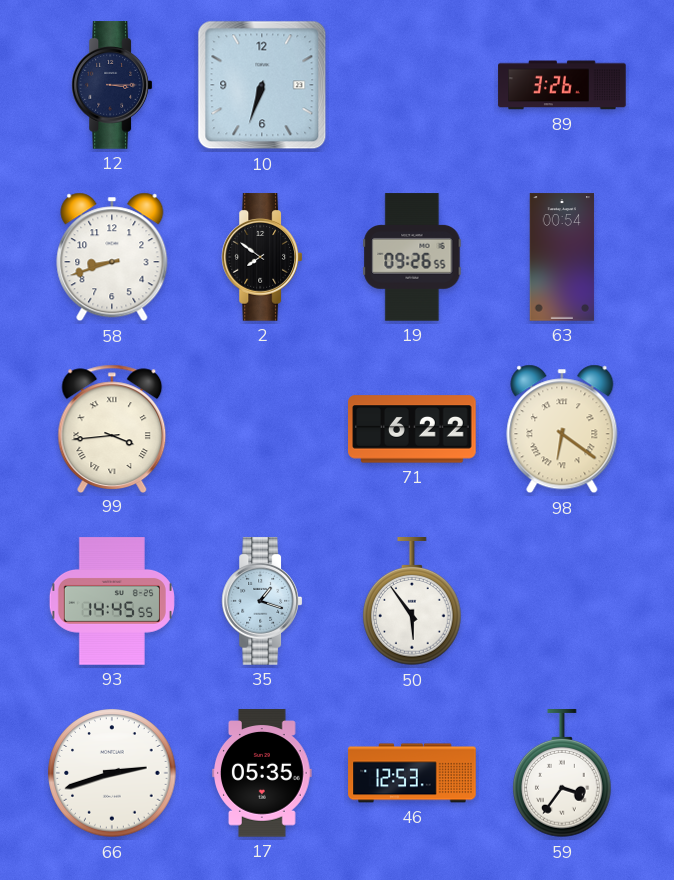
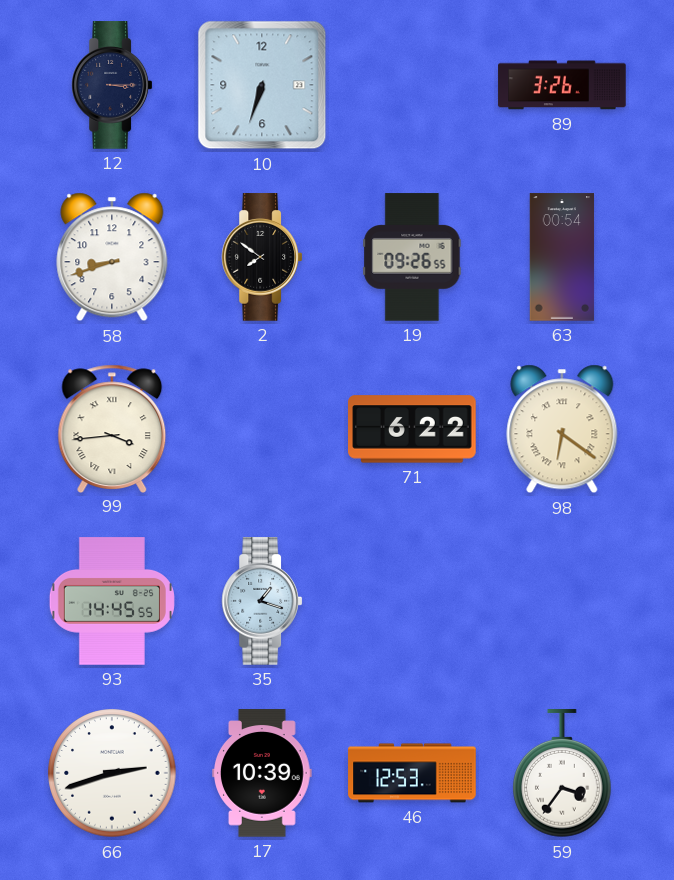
50: 5:54 -> none
17: 05:35 -> 10:39
